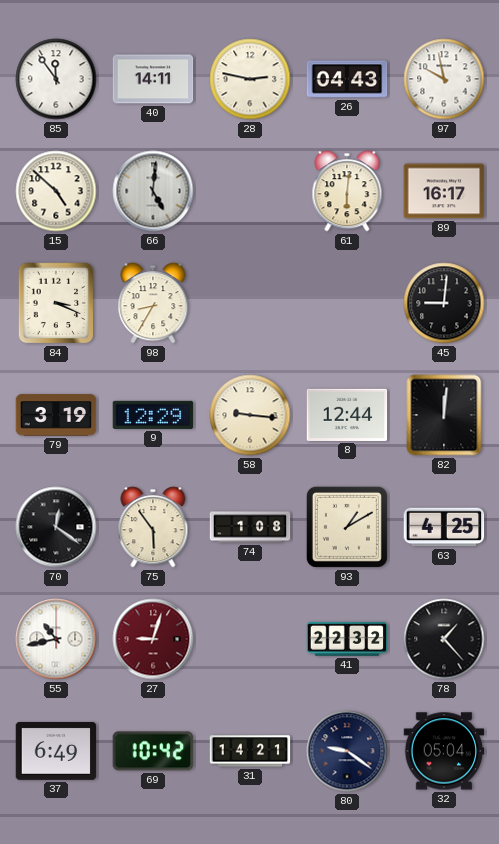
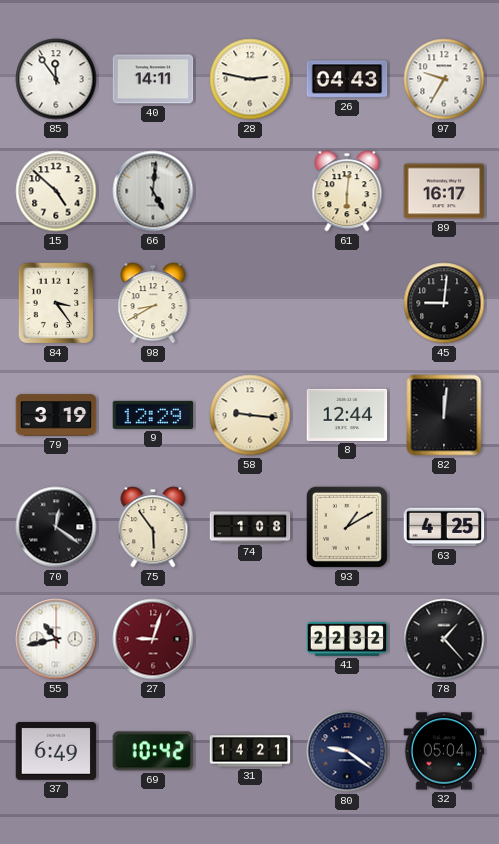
97: 9:58 -> 9:35
84: 3:19 -> 3:24
98: 8:35 -> 8:40
